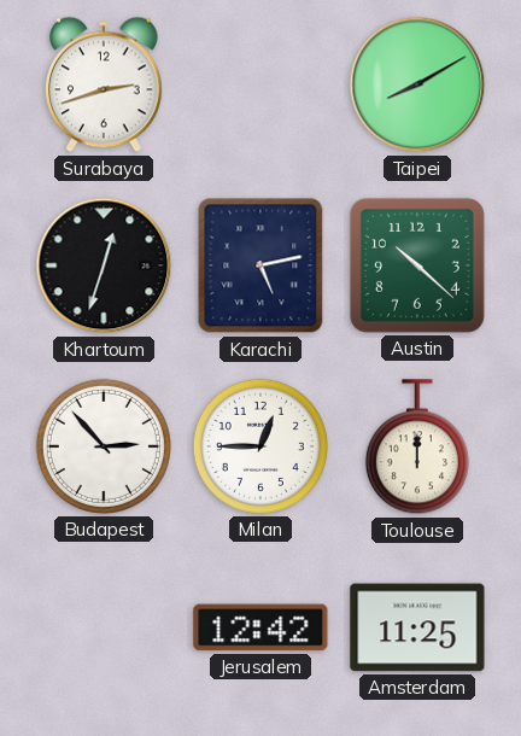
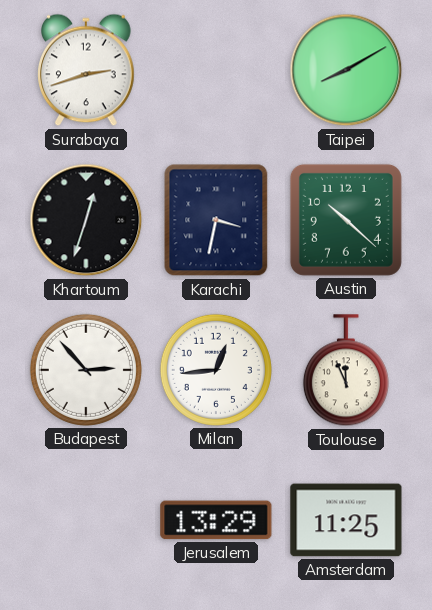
Karachi: 5:13 -> 3:32
Milan: 12:45 -> 12:44
Toulouse: 12:00 -> 11:56
Jerusalem: 12:42 -> 13:29
